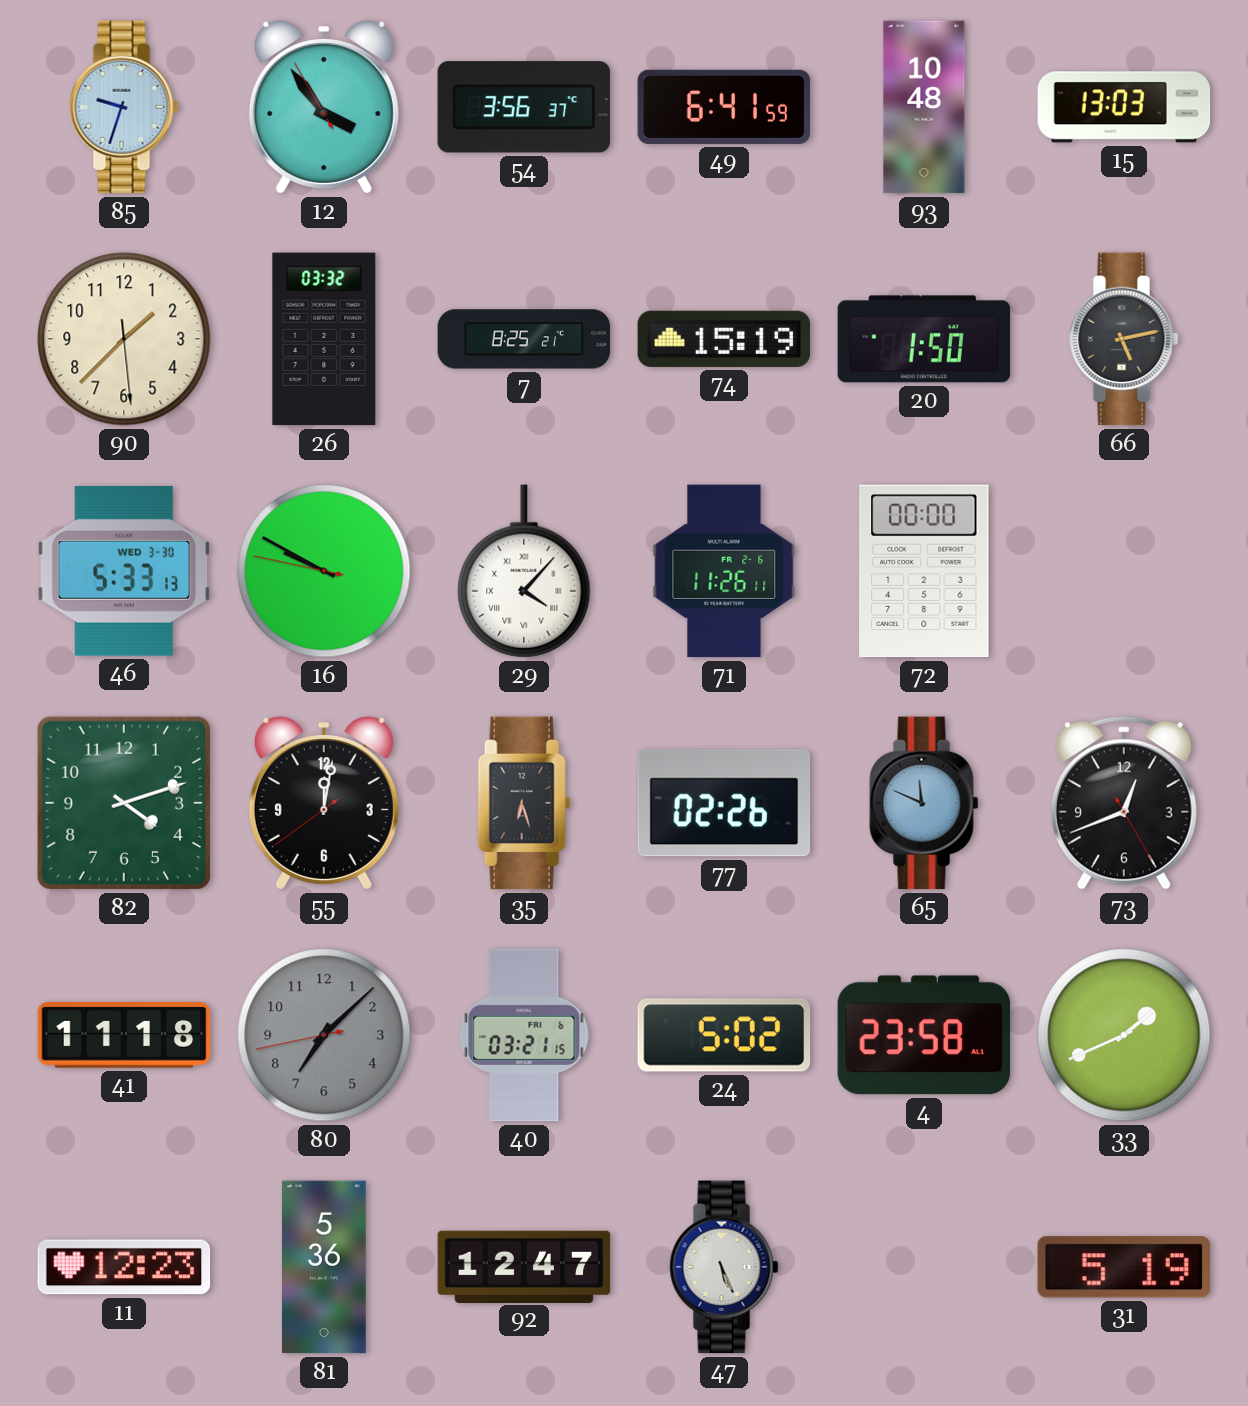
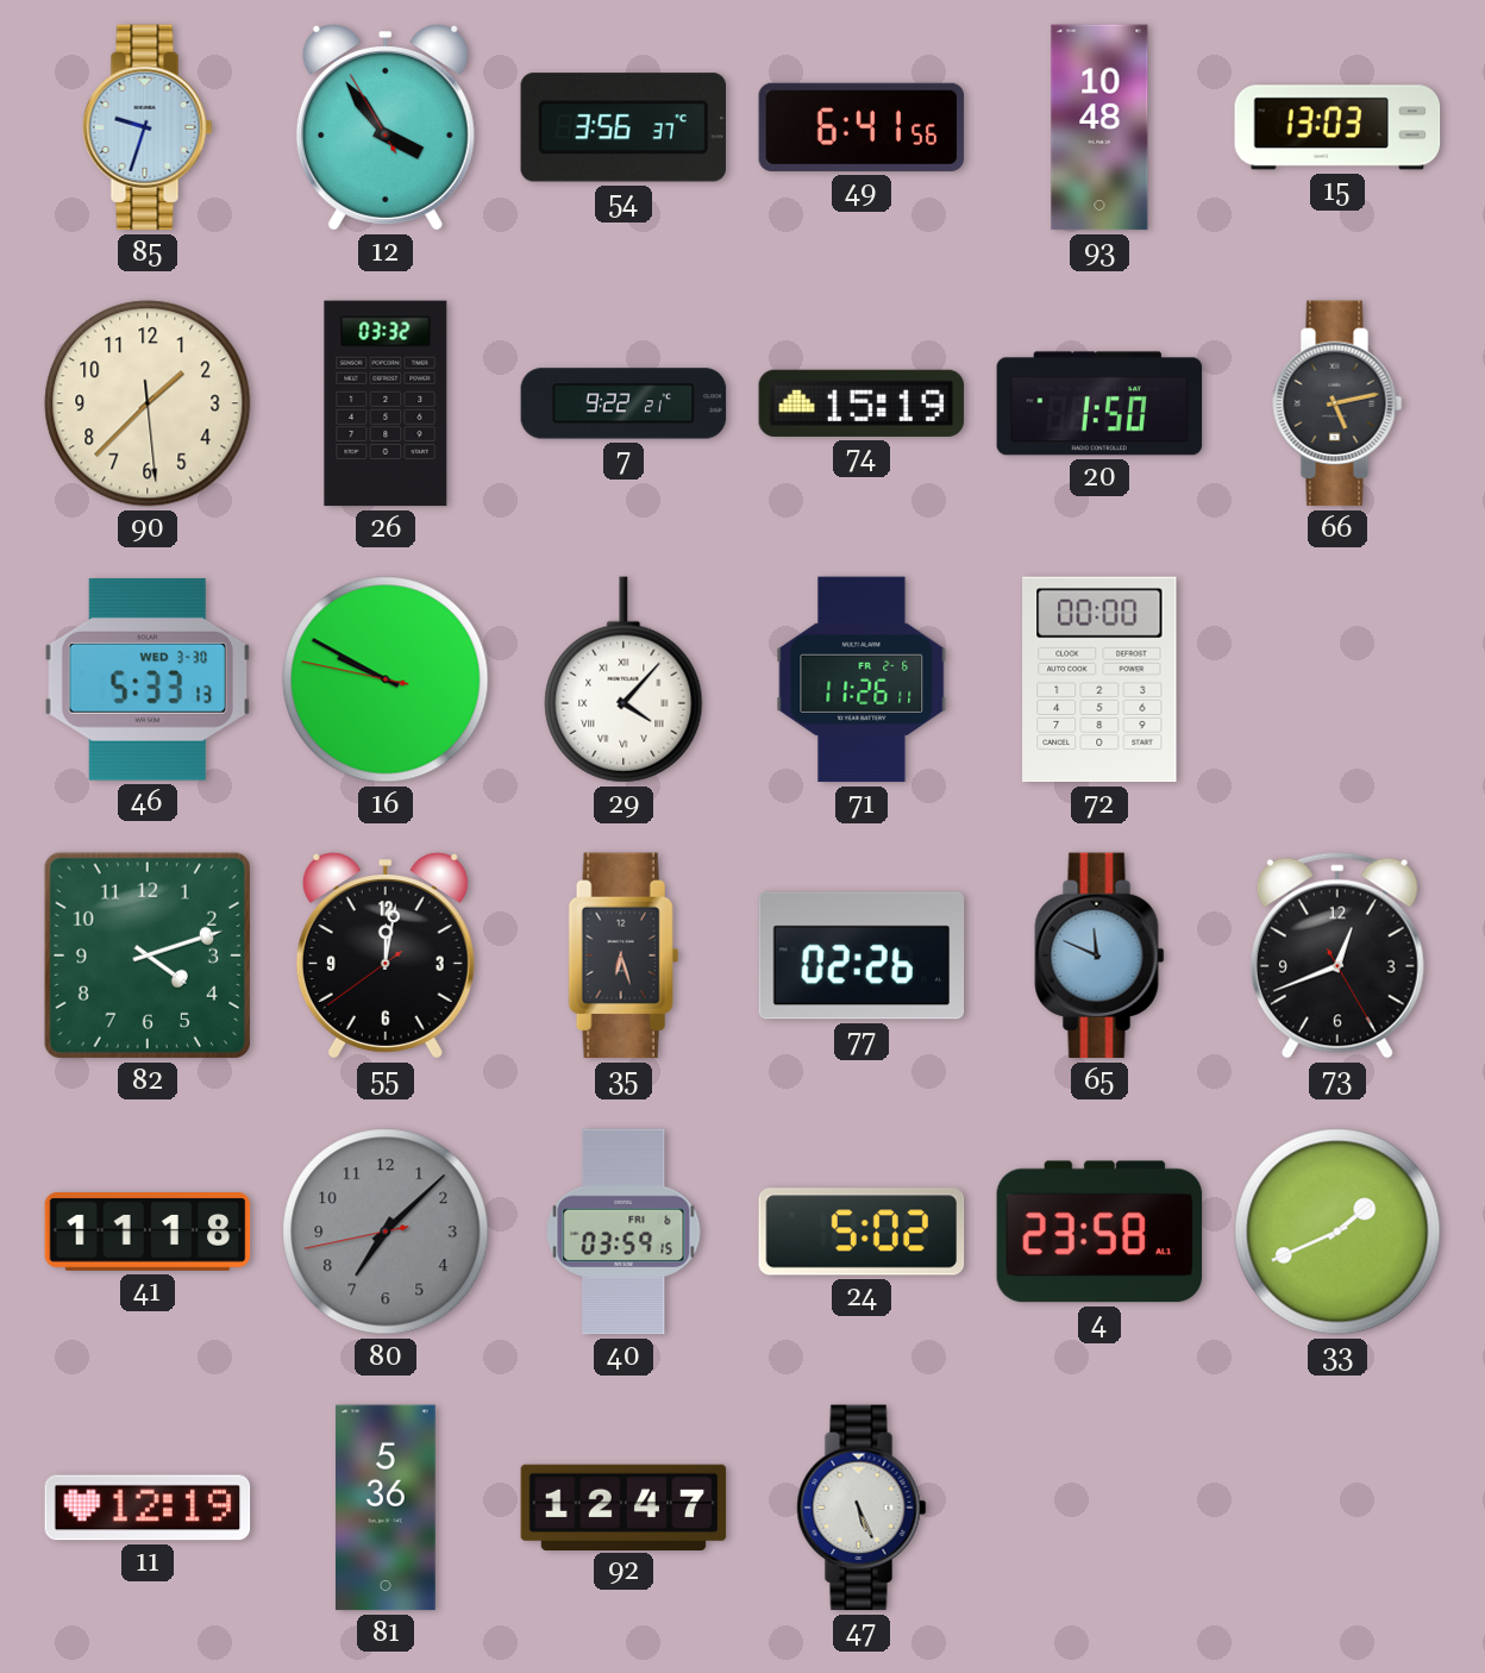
49: 6:41:59 -> 6:41:56
7: 8:25 -> 9:22
40: 03:21 -> 03:59
11: 12:23 -> 12:19
31: 5:19 -> none
